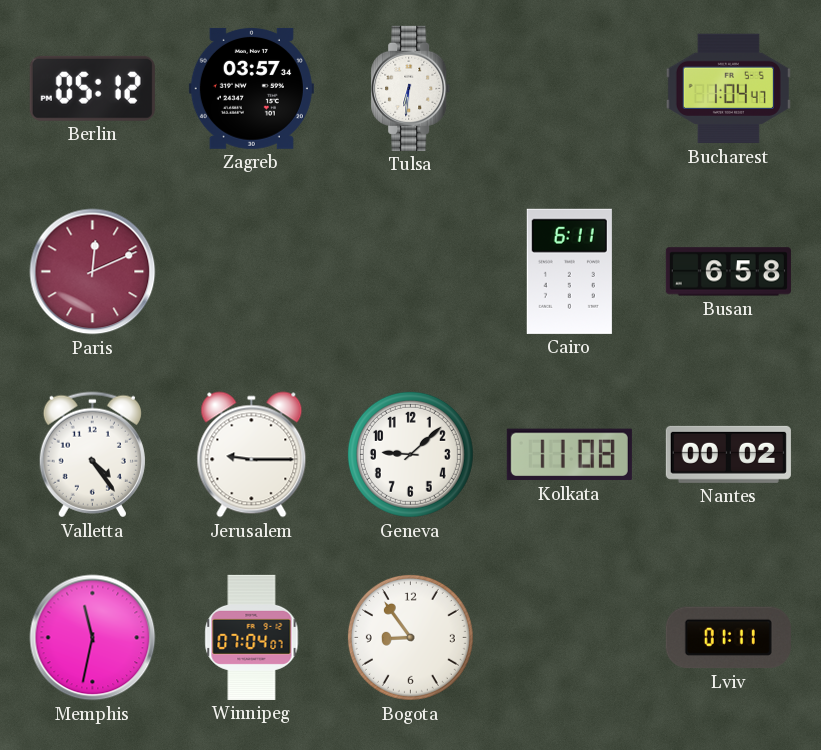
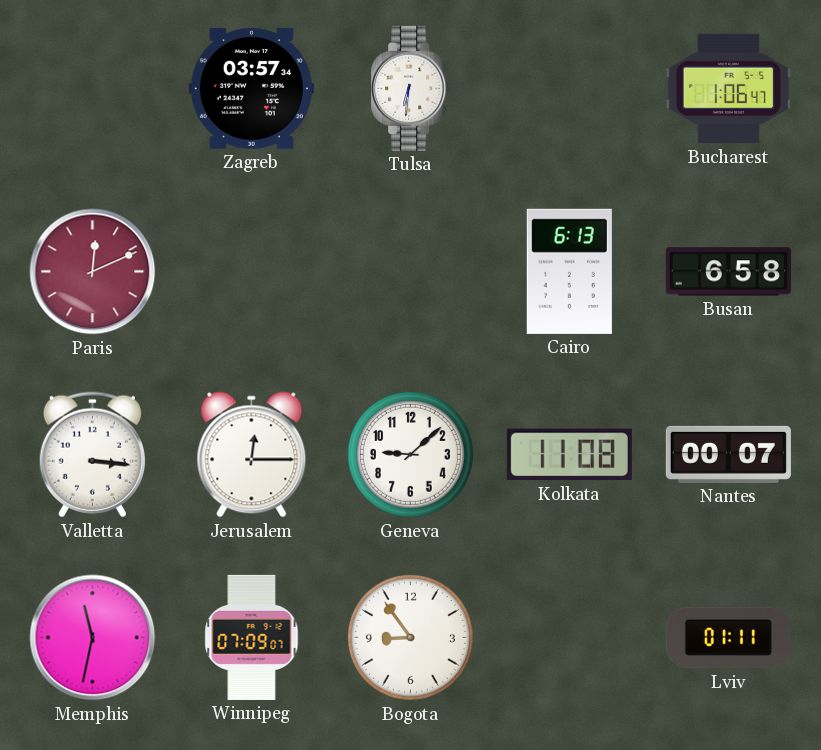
Berlin: 05:12 -> none
Bucharest: 1:04 -> 1:06
Cairo: 6:11 -> 6:13
Valletta: 4:24 -> 3:16
Jerusalem: 9:15 -> 12:15
Nantes: 00:02 -> 00:07
Winnipeg: 07:04 -> 07:09
